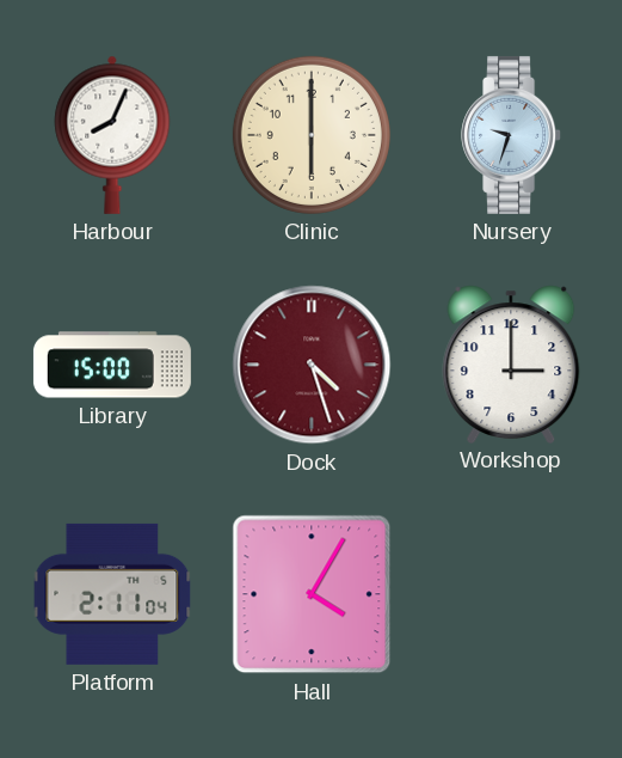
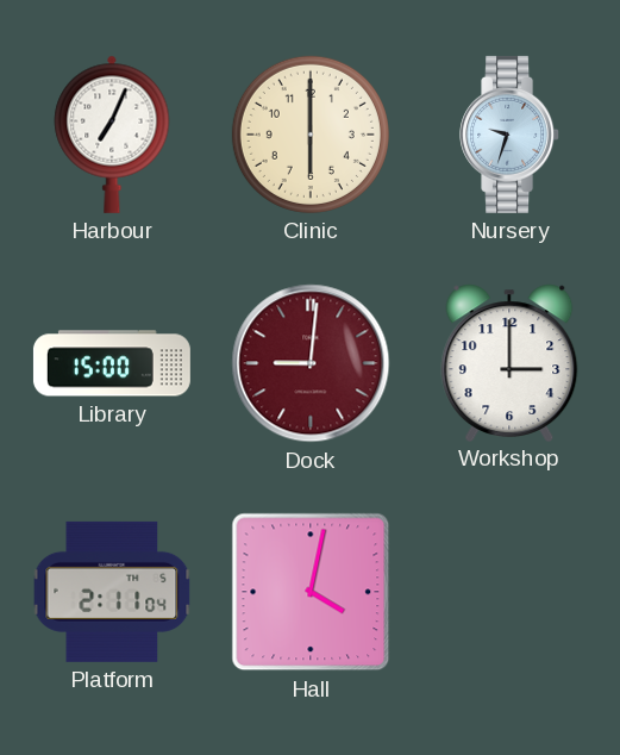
Harbour: 8:04 -> 7:04
Dock: 4:27 -> 9:01
Hall: 4:05 -> 4:02
